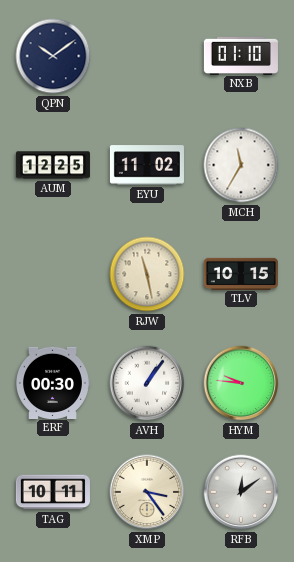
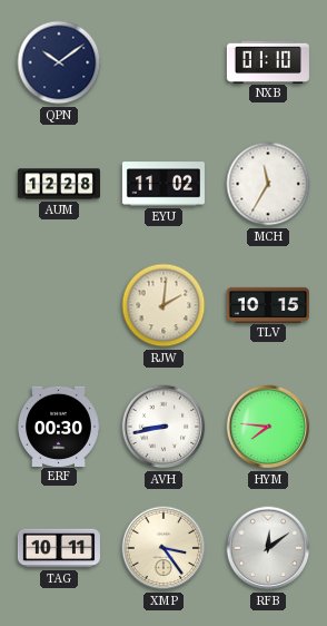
AUM: 12:25 -> 12:28
RJW: 11:28 -> 2:01
AVH: 1:06 -> 8:43
HYM: 9:46 -> 7:46
